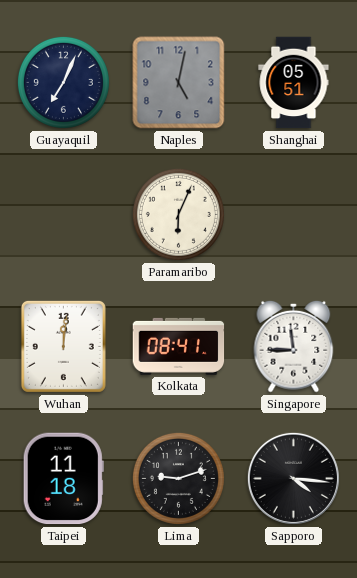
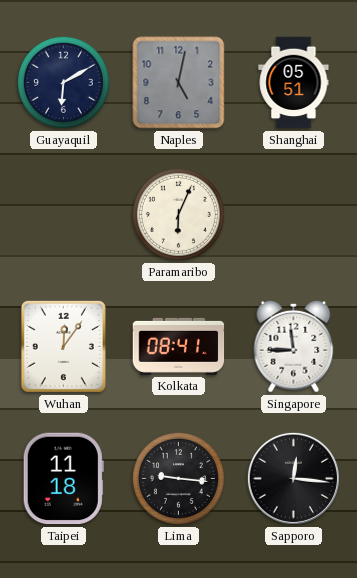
Guayaquil: 7:04 -> 6:10
Wuhan: 12:01 -> 12:06
Lima: 9:12 -> 9:16
Sapporo: 4:16 -> 12:16
